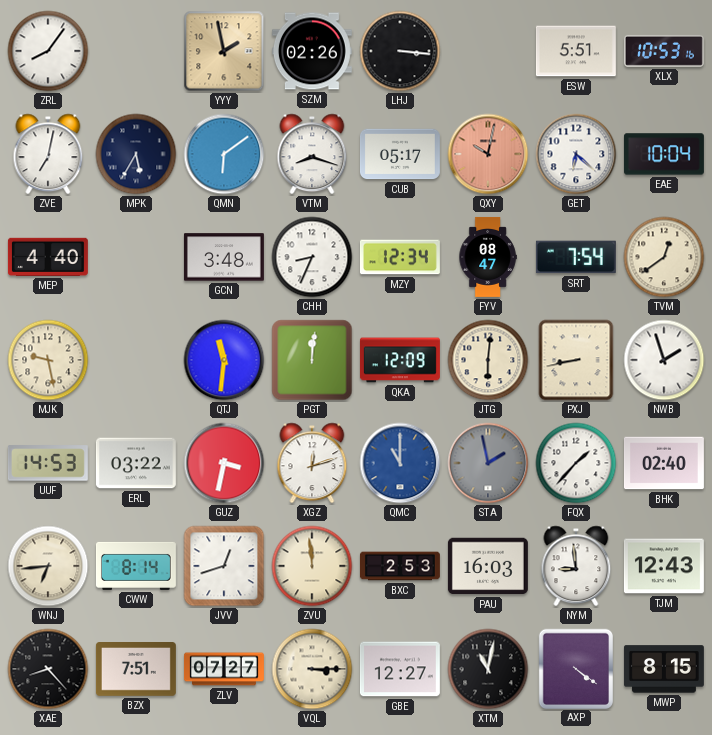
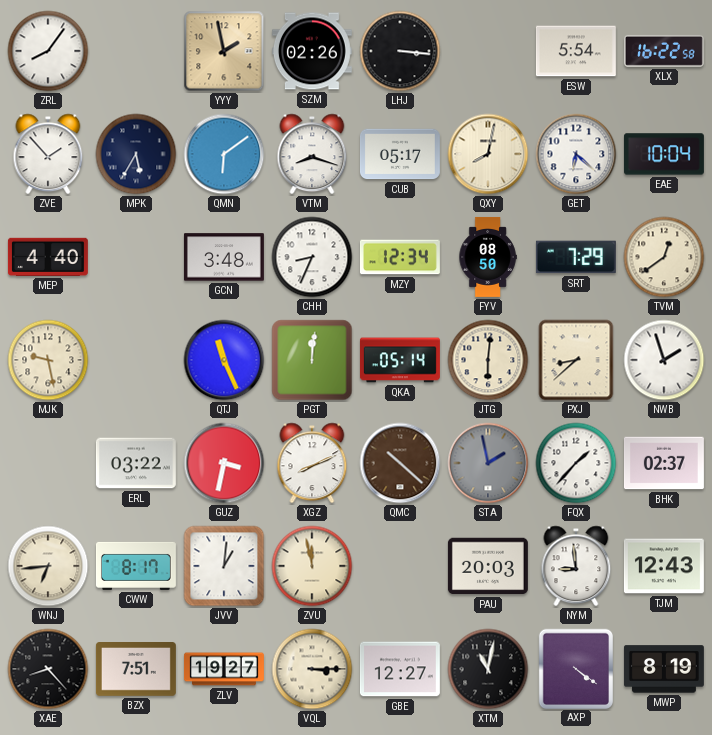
ESW: 5:51 -> 5:54
XLX: 10:53 -> 16:22
ZVE: 7:02 -> 1:53
QXY: 10:02 -> 8:02
QXY dial: salmon -> cream
FYV: 08:47 -> 08:50
SRT: 7:54 -> 7:29
QTJ: 11:31 -> 11:26
QKA: 12:09 -> 05:14
PXJ: 8:43 -> 8:38
UUF: 14:53 -> none
XGZ: 12:12 -> 8:11
QMC: 11:00 -> 10:22
QMC dial: blue -> brown
BHK: 02:40 -> 02:37
CWW: 8:14 -> 8:17
JVV: 12:42 -> 1:01
ZVU: 11:59 -> 11:58
BXC: 2:53 -> none
PAU: 16:03 -> 20:03
ZLV: 07:27 -> 19:27
MWP: 8:15 -> 8:19
